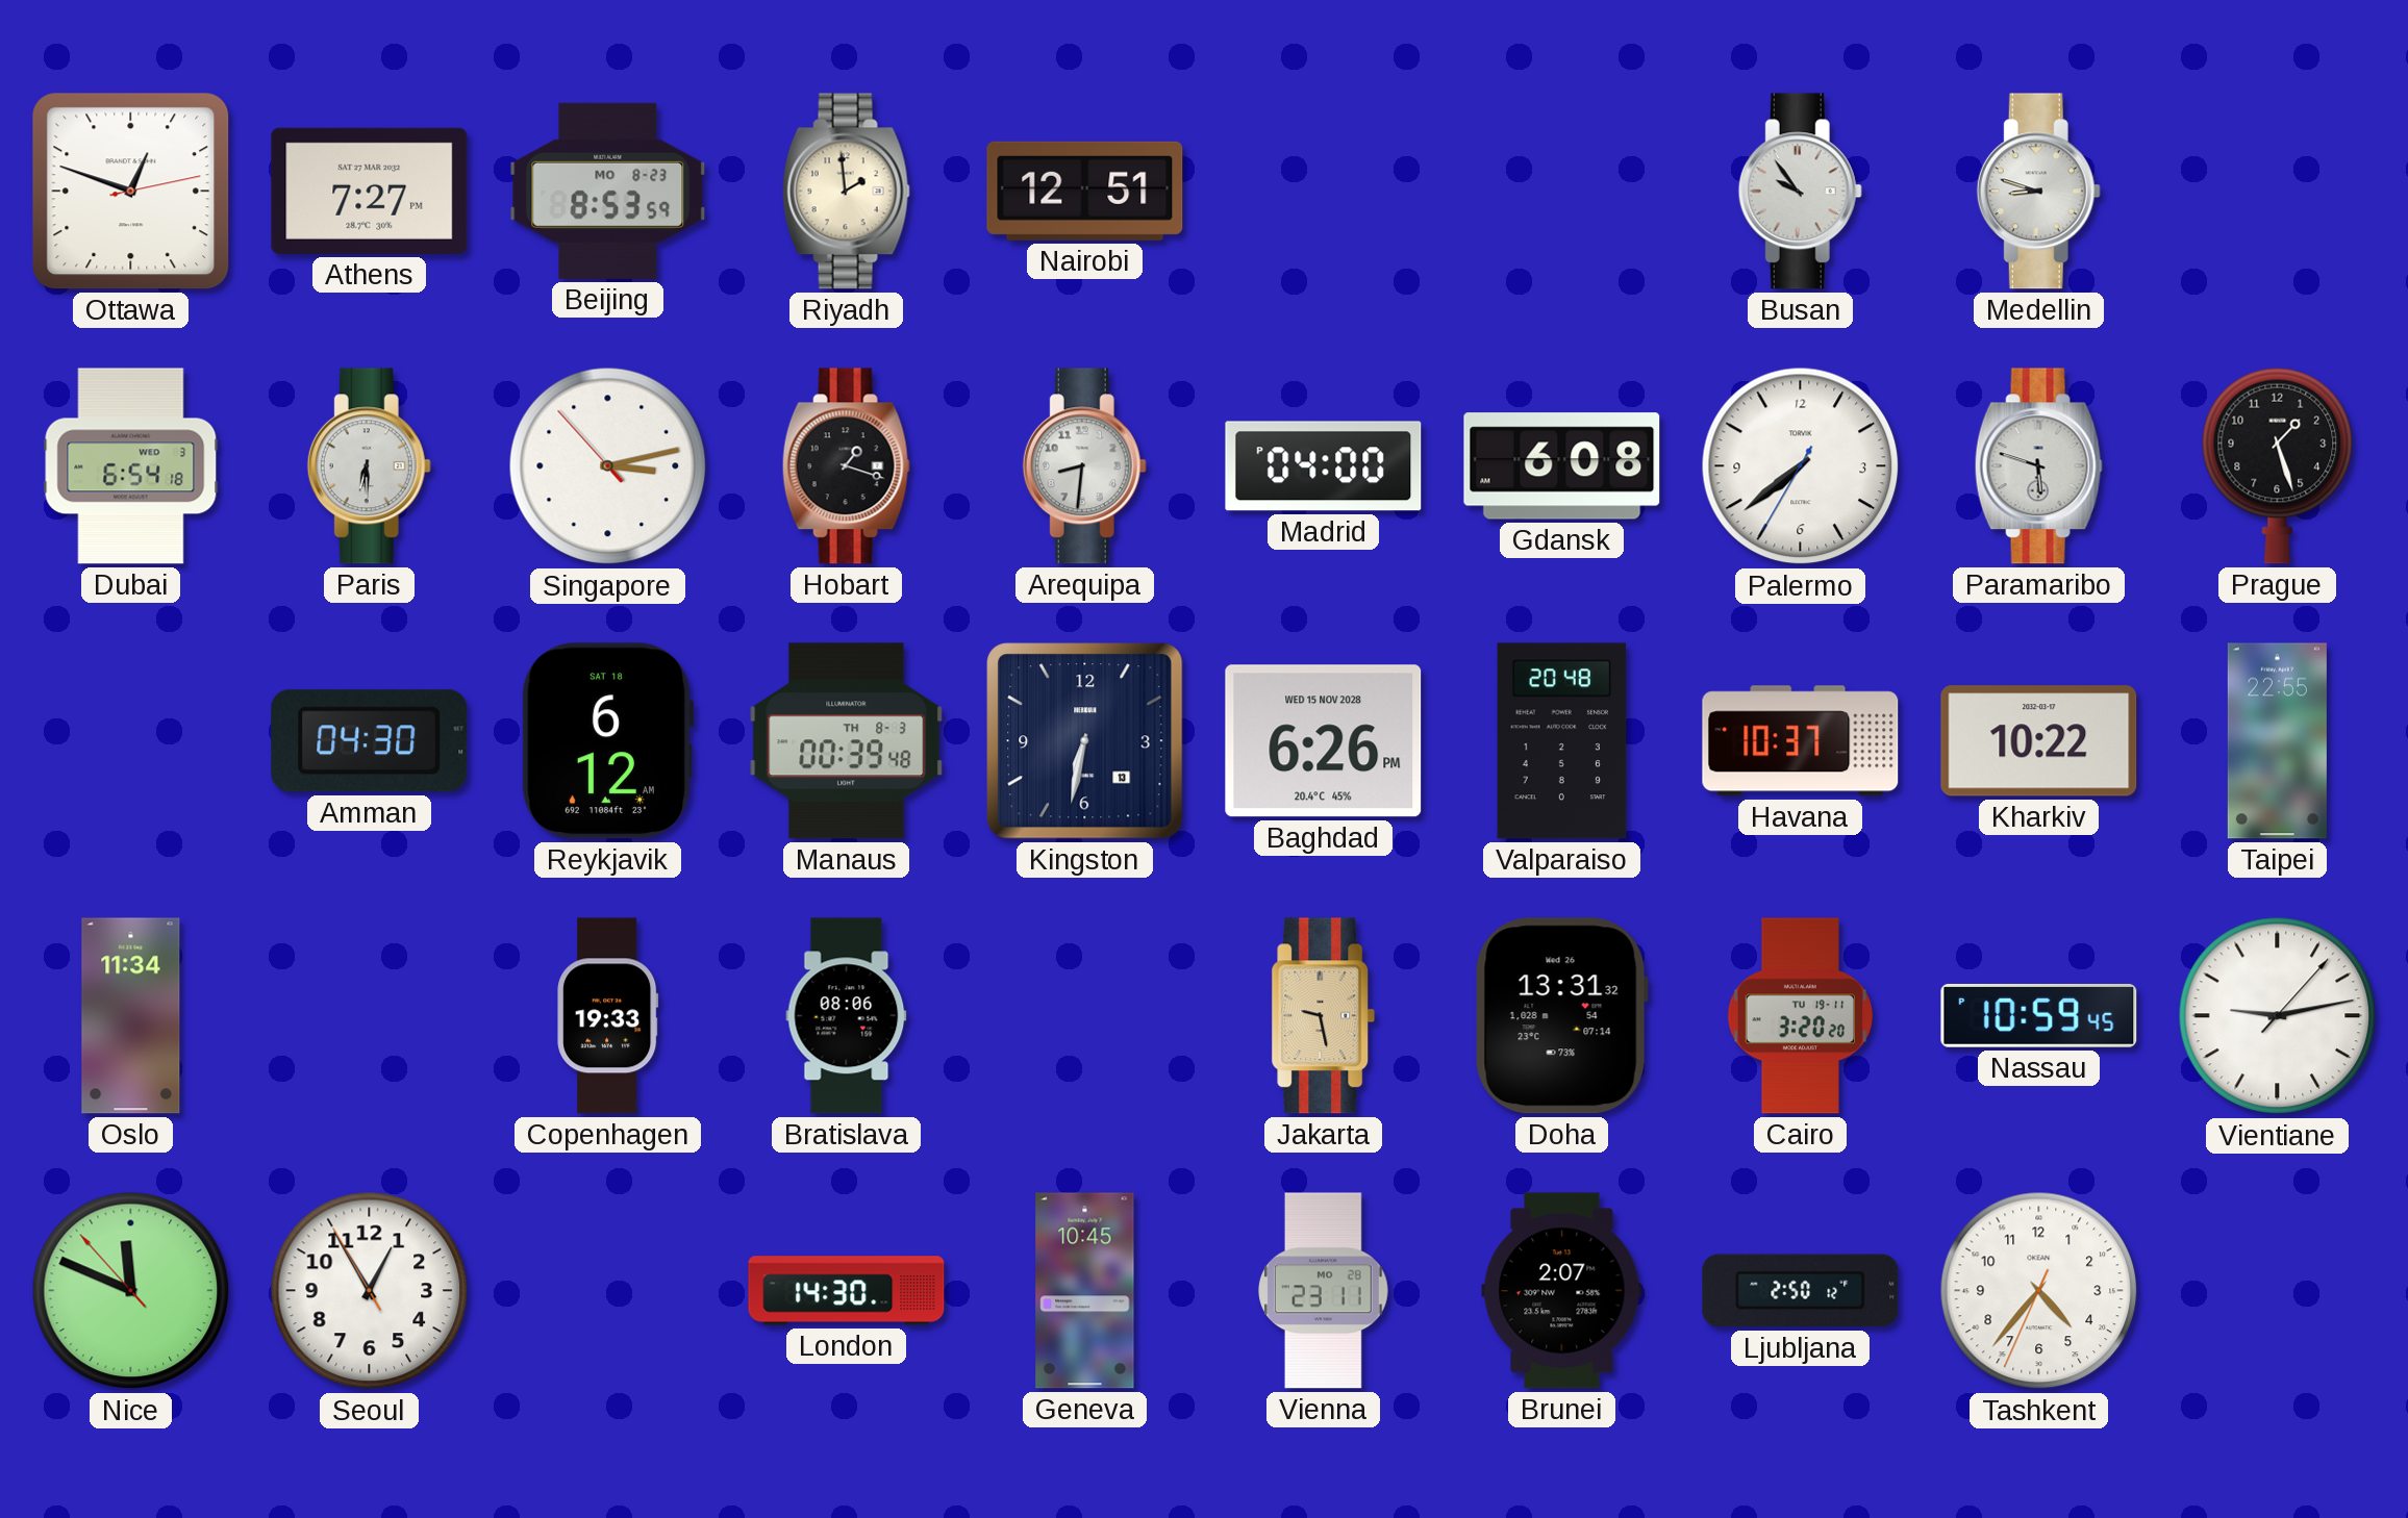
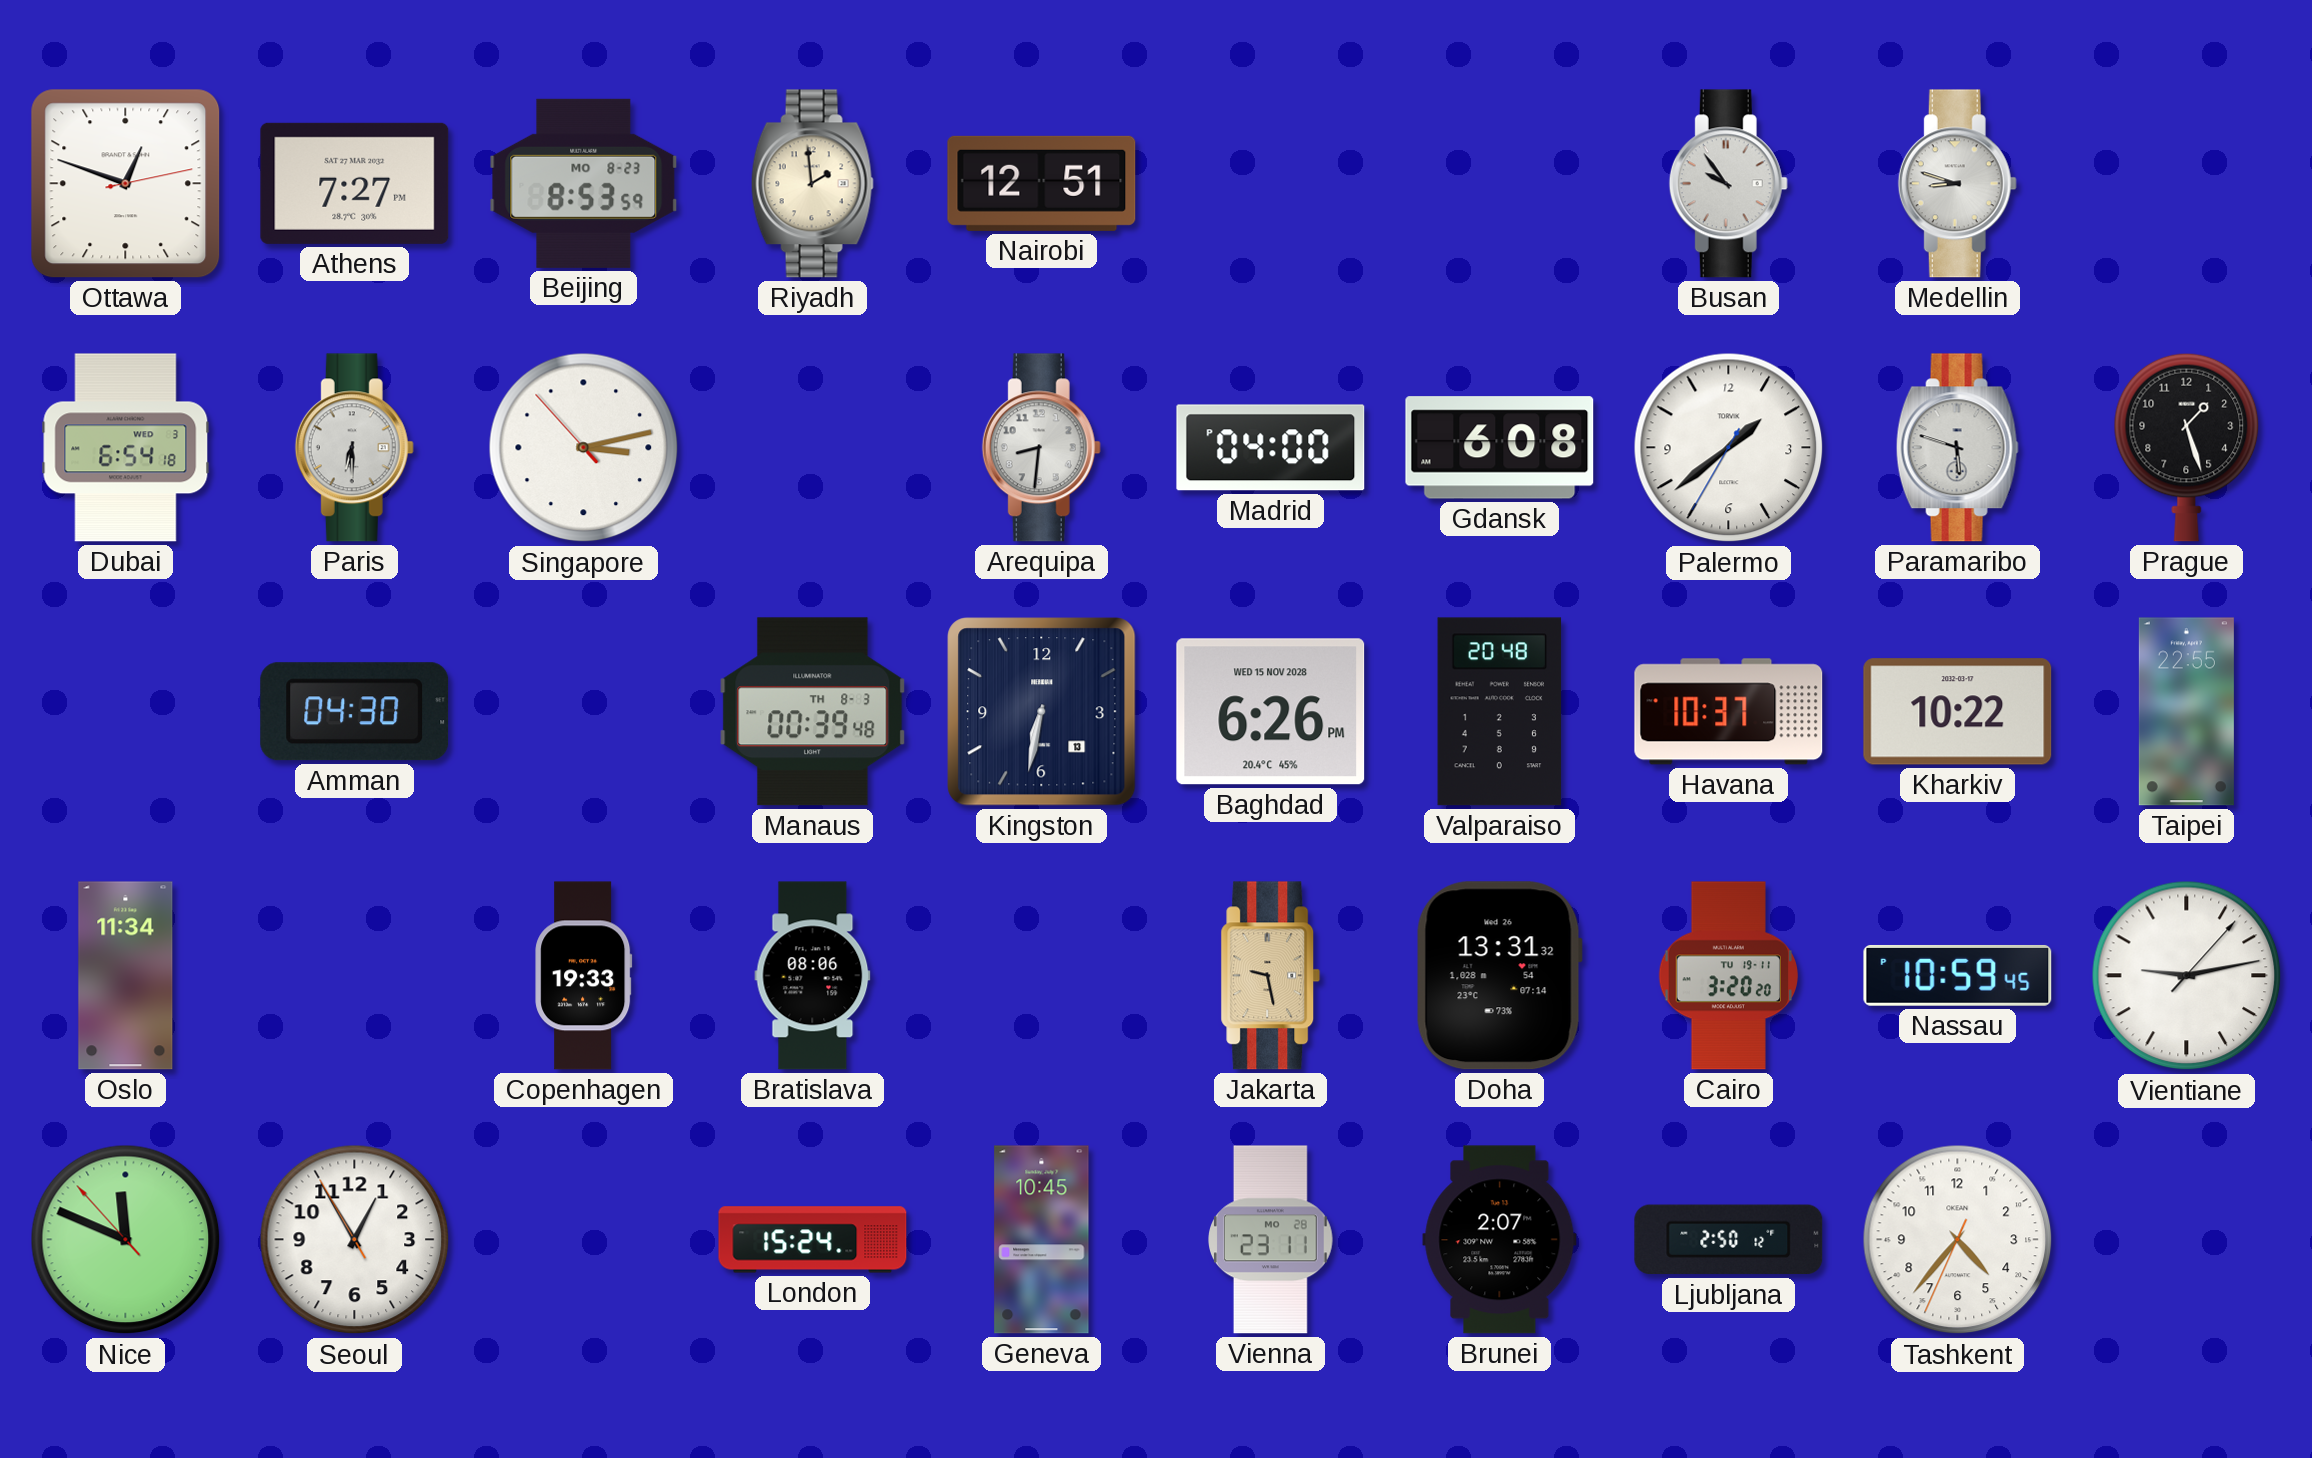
Hobart: 1:18 -> none
Palermo: 7:38 -> 1:38
Reykjavik: 6:12 -> none
London: 14:30 -> 15:24
